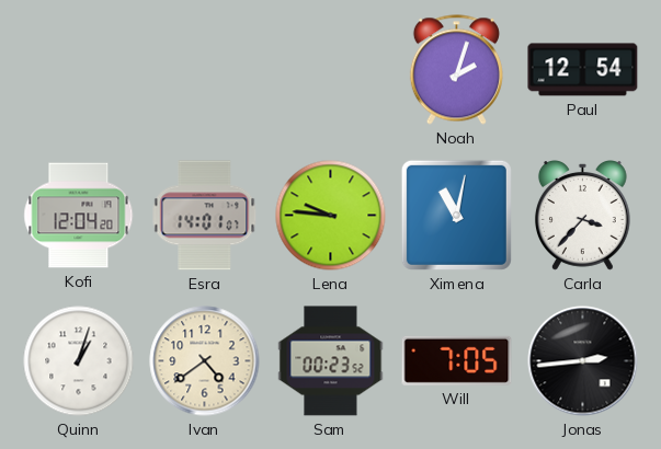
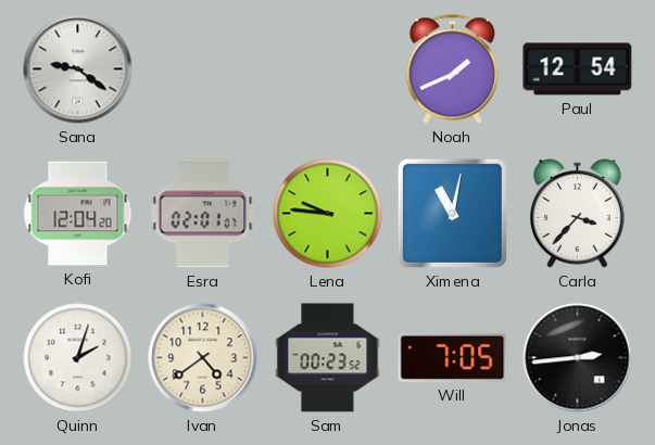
Sana: none -> 9:21
Noah: 2:03 -> 1:41
Esra: 14:01 -> 02:01
Quinn: 1:03 -> 2:03
